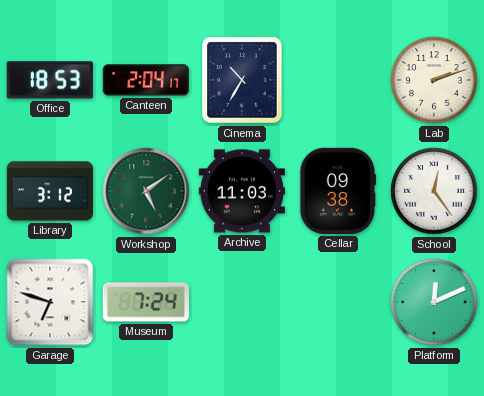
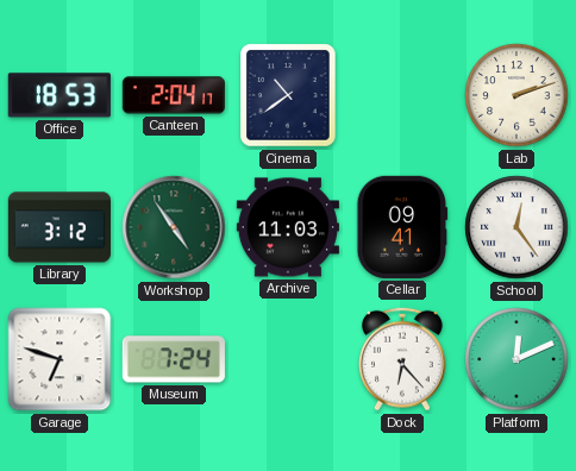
Cinema: 10:35 -> 10:39
Workshop: 5:09 -> 4:54
Cellar: 09:38 -> 09:41
Dock: none -> 6:23
